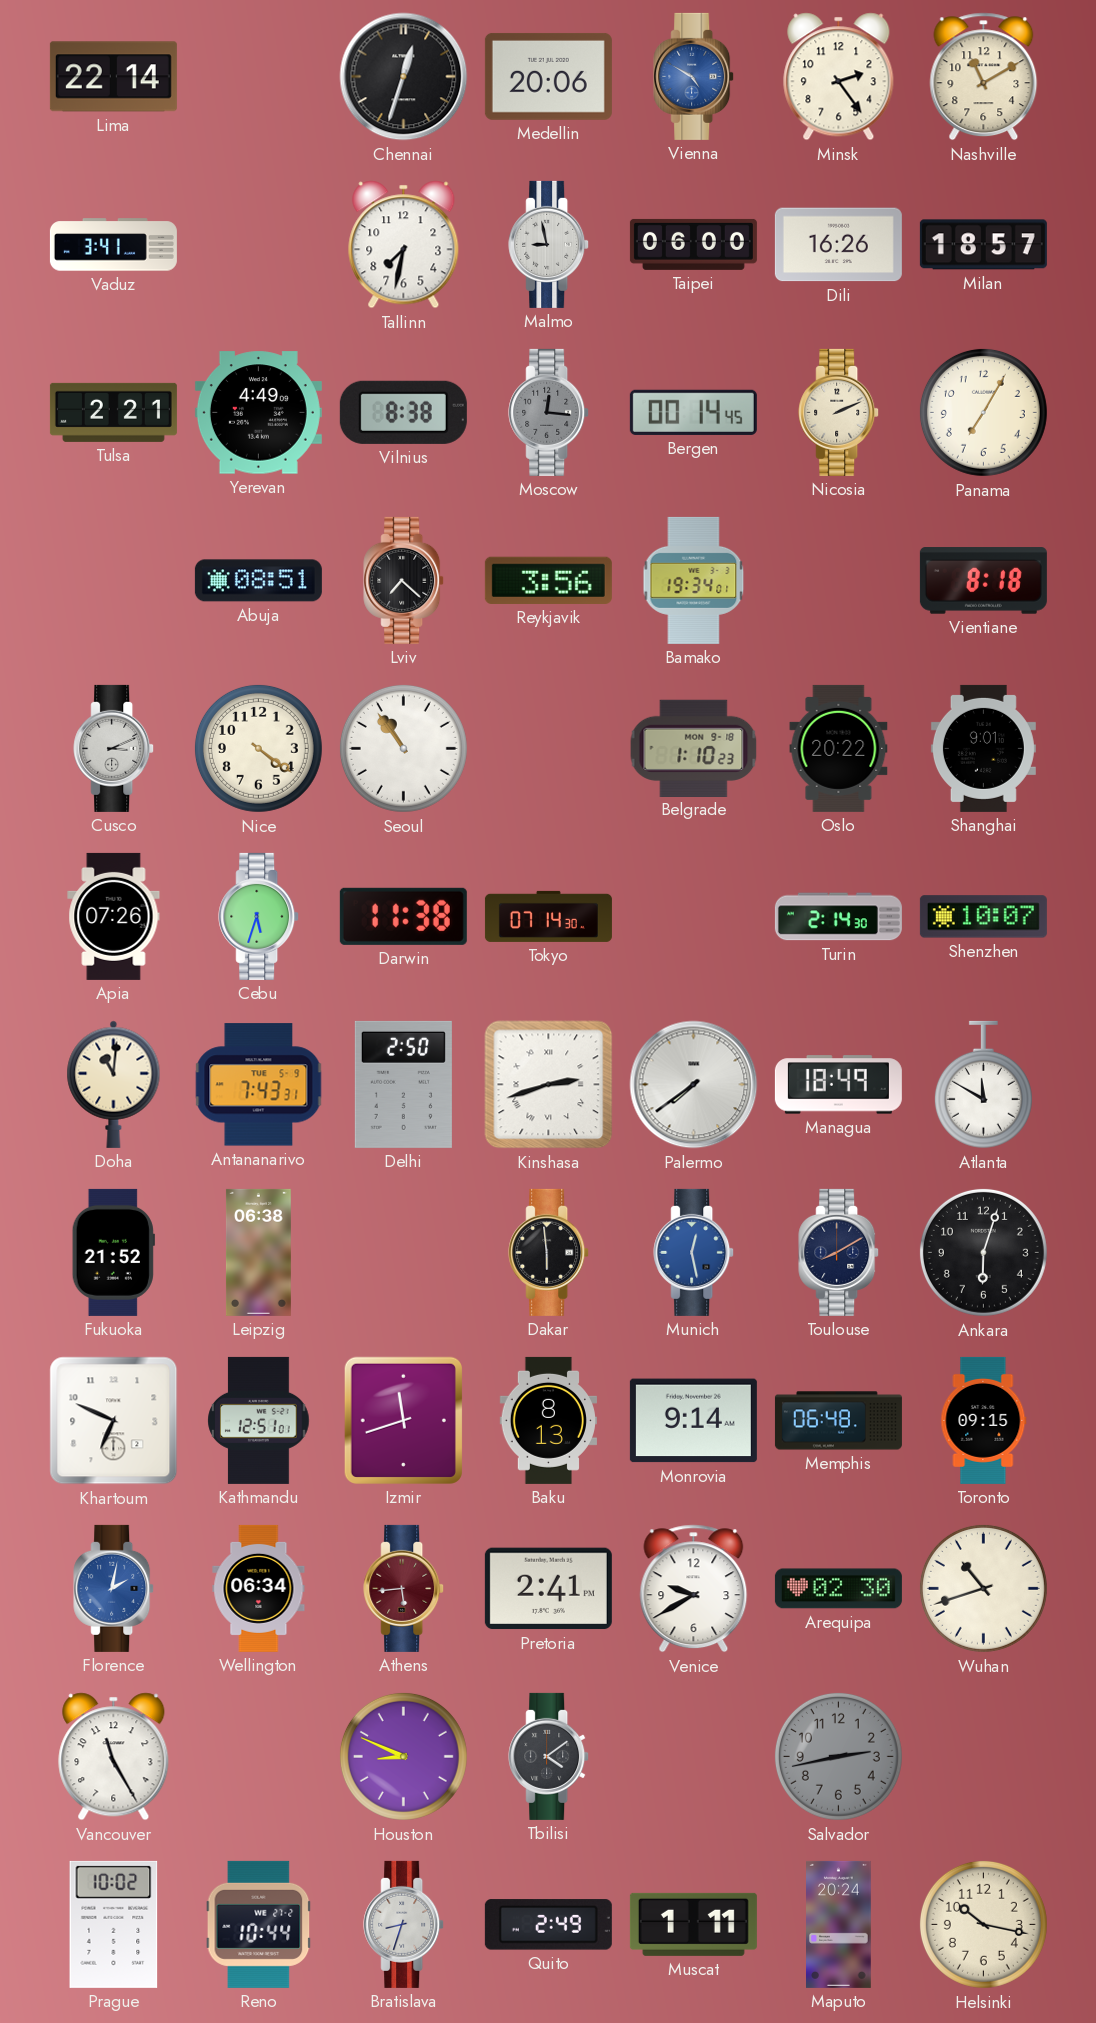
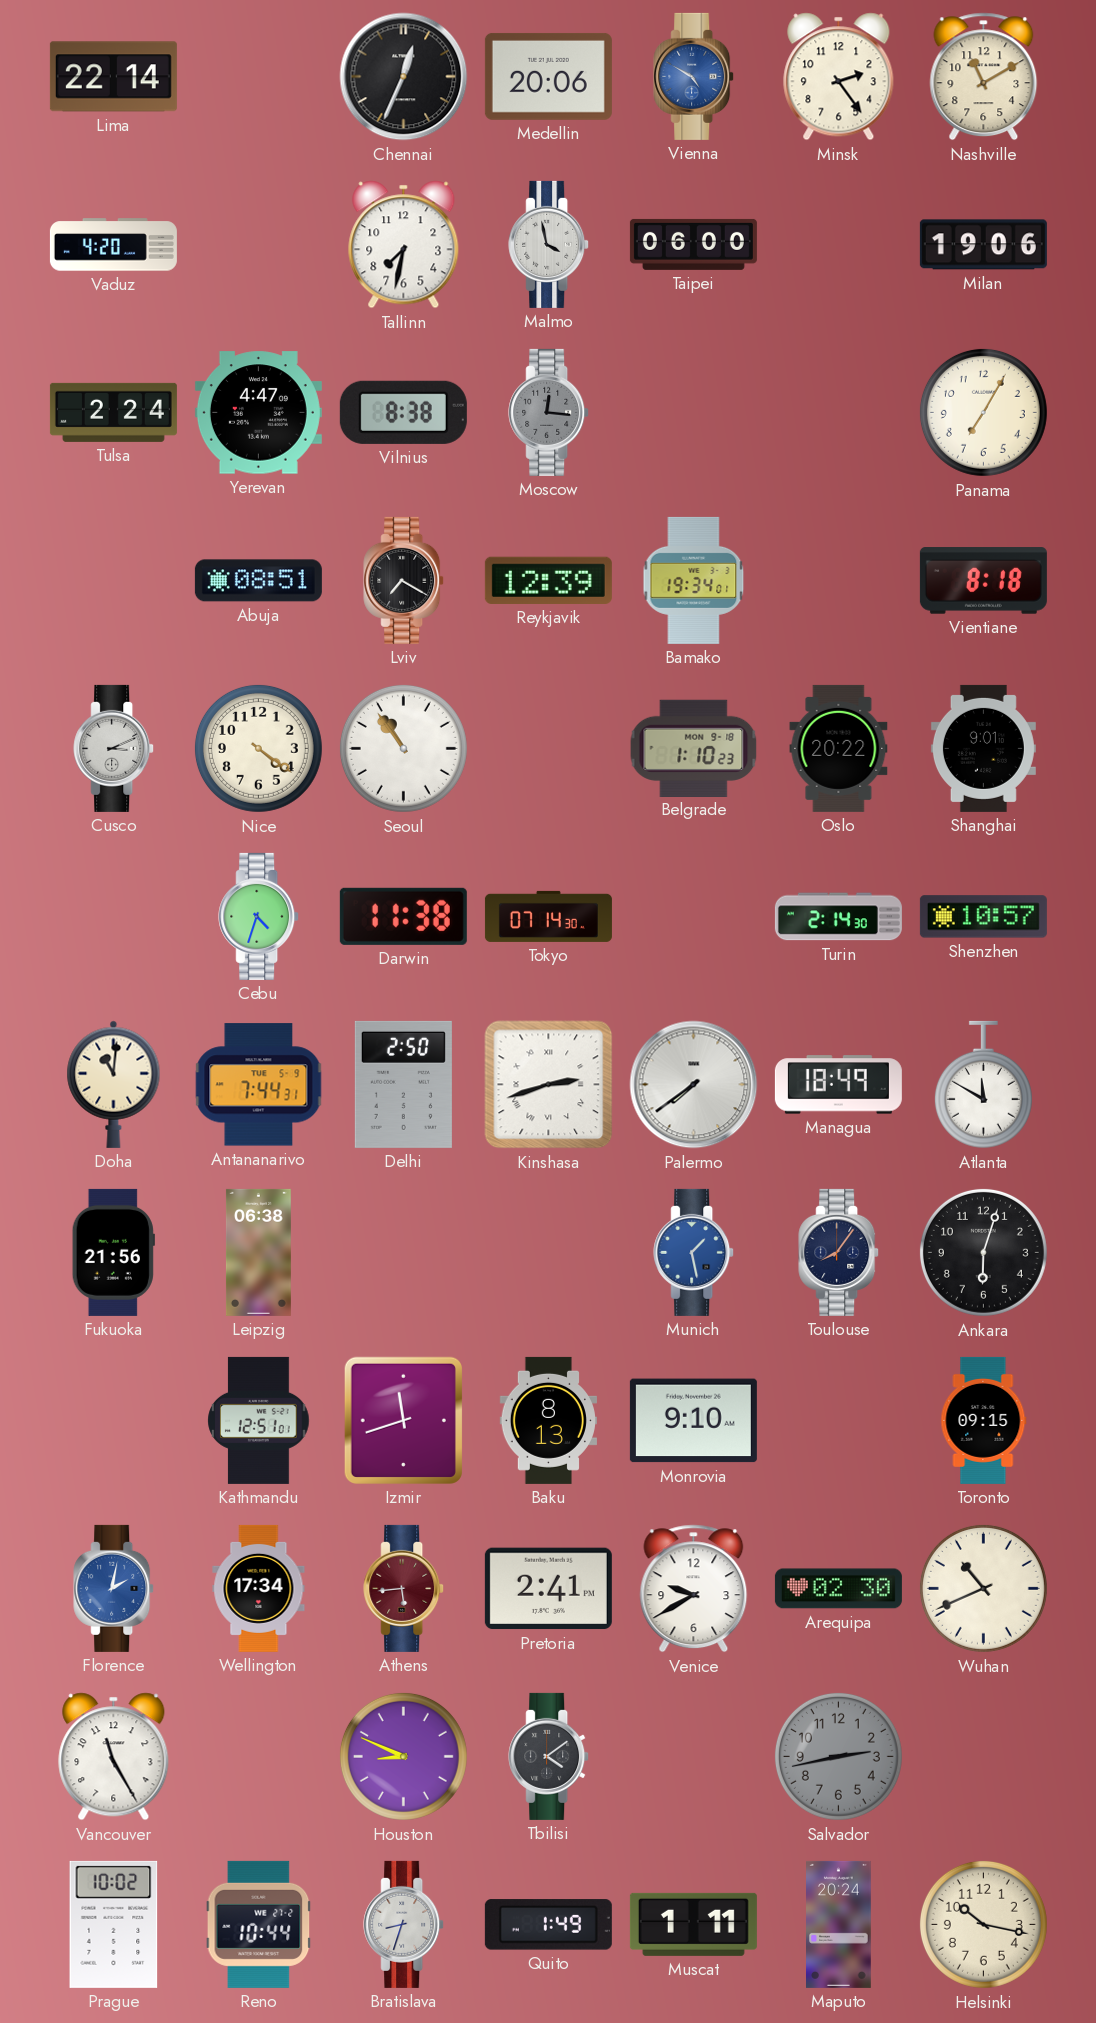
Chennai: 12:33 -> 12:34
Vaduz: 3:41 -> 4:20
Malmo: 8:58 -> 3:58
Dili: 16:26 -> none
Milan: 18:57 -> 19:06
Tulsa: 2:21 -> 2:24
Yerevan: 4:49 -> 4:47
Bergen: 00:14 -> none
Nicosia: 2:11 -> none
Lviv: 7:22 -> 7:20
Reykjavik: 3:56 -> 12:39
Apia: 07:26 -> none
Cebu: 5:33 -> 4:33
Shenzhen: 10:07 -> 10:57
Antananarivo: 7:43 -> 7:44
Fukuoka: 21:52 -> 21:56
Dakar: 5:59 -> none
Munich: 12:28 -> 1:28
Toulouse: 8:10 -> 8:06
Khartoum: 6:49 -> none
Monrovia: 9:14 -> 9:10
Memphis: 06:48 -> none
Wellington: 06:34 -> 17:34
Wuhan: 10:42 -> 10:41
Quito: 2:49 -> 1:49
